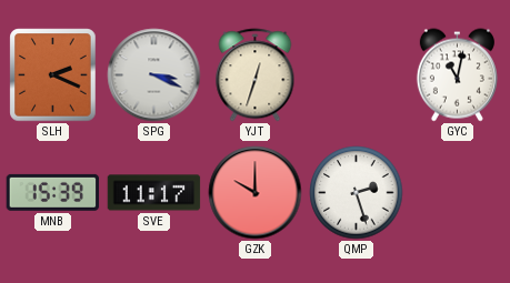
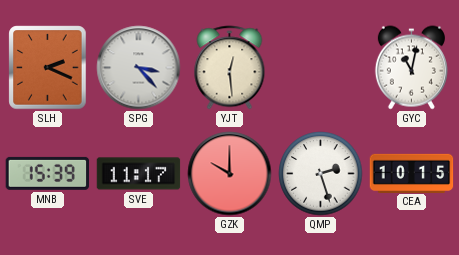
SPG: 3:19 -> 3:23
YJT: 12:33 -> 12:29
CEA: none -> 10:15
